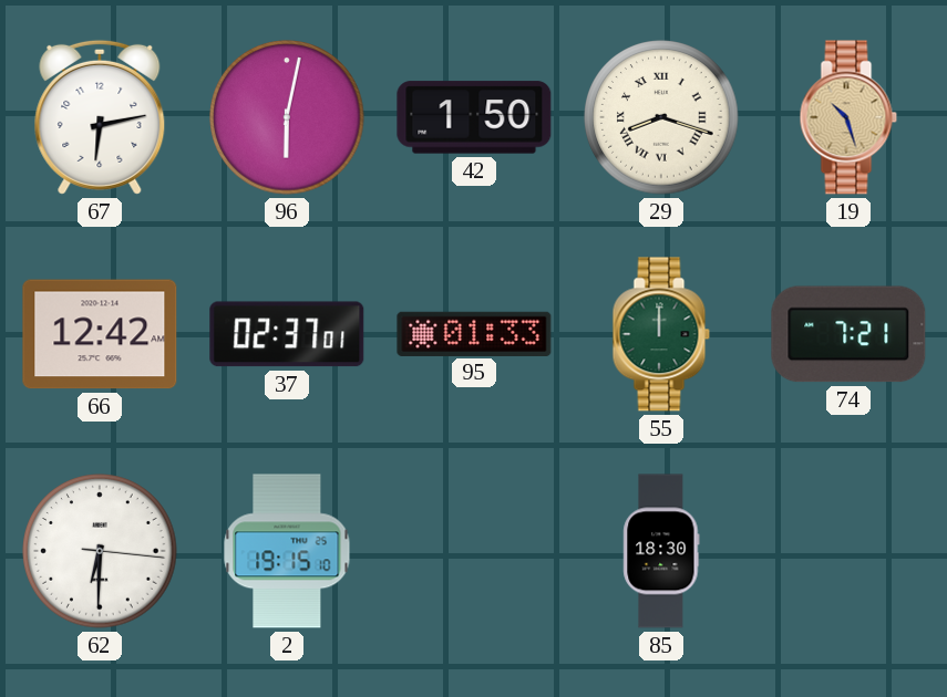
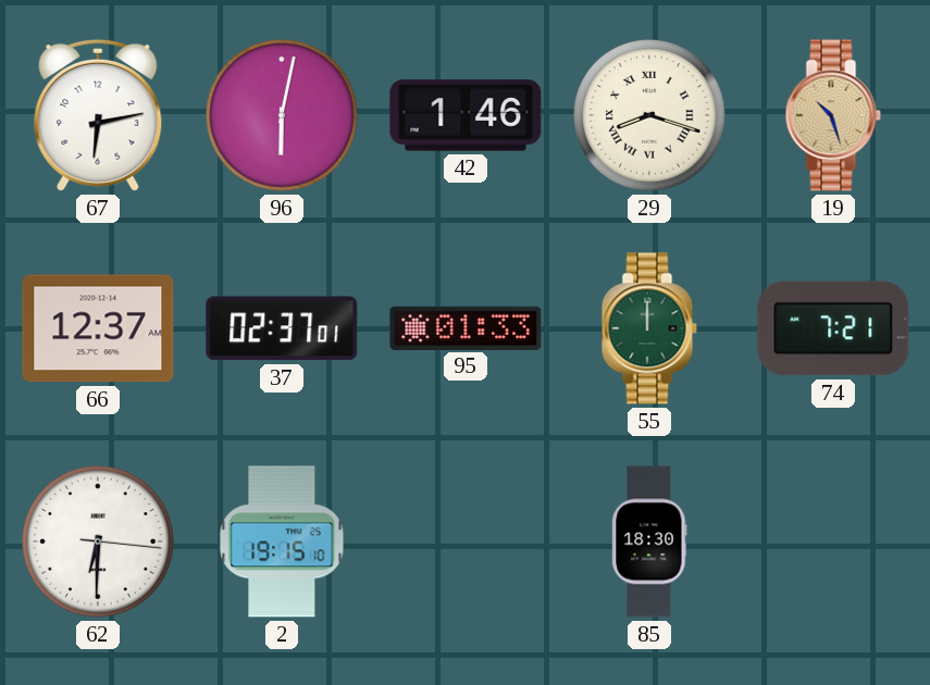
42: 1:50 -> 1:46
66: 12:42 -> 12:37
